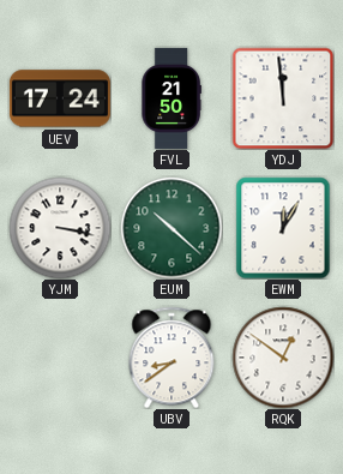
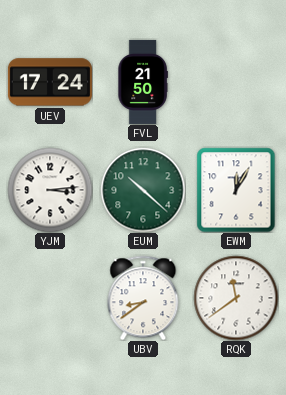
YDJ: 11:59 -> none
YJM: 3:17 -> 3:14
RQK: 12:51 -> 11:39
